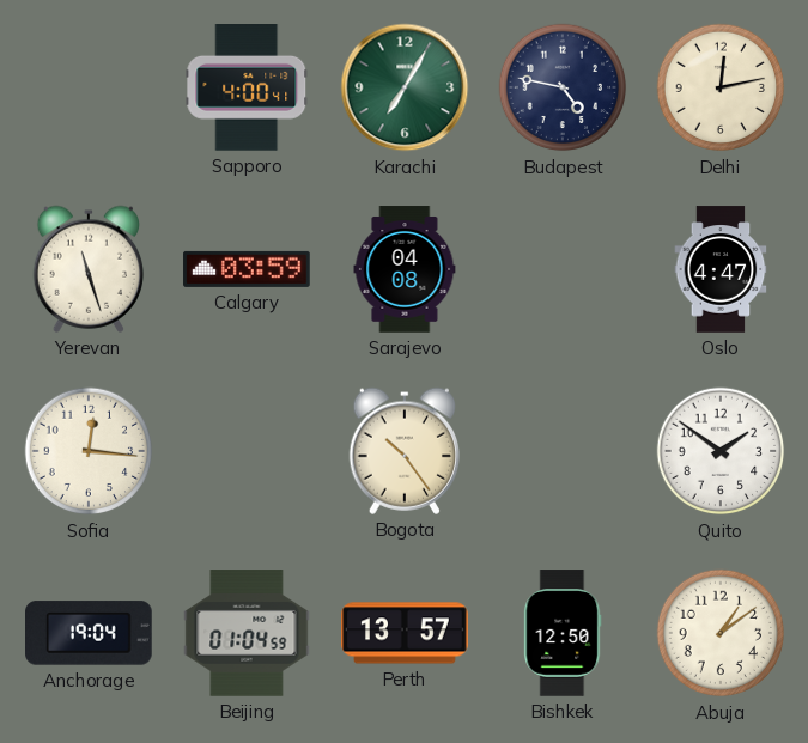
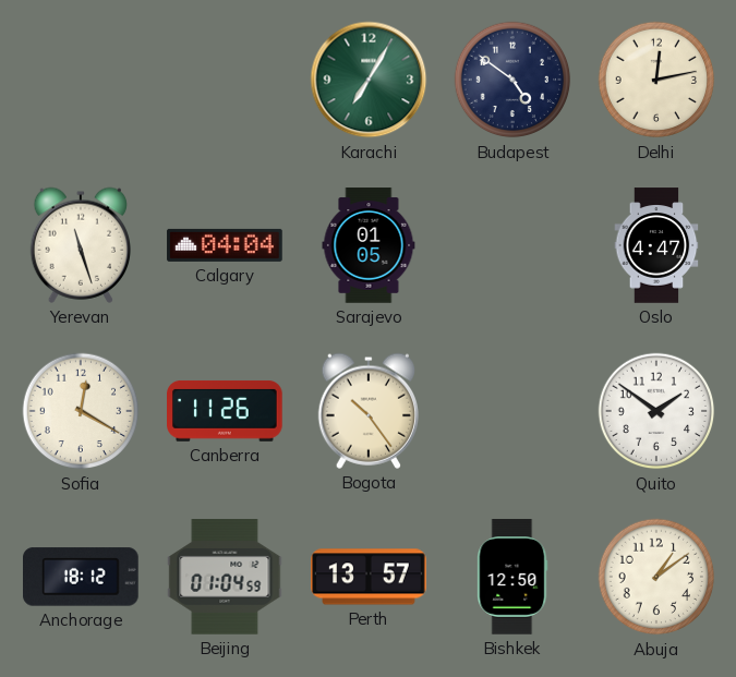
Sapporo: 4:00 -> none
Budapest: 4:47 -> 4:51
Calgary: 03:59 -> 04:04
Sarajevo: 04:08 -> 01:05
Sofia: 12:16 -> 12:20
Canberra: none -> 11:26
Anchorage: 19:04 -> 18:12
